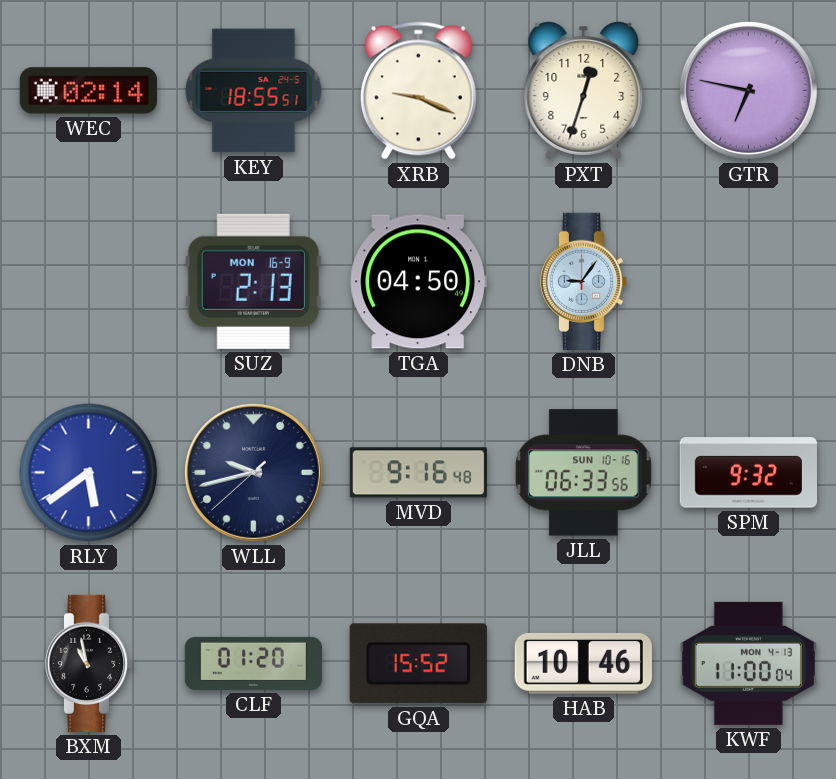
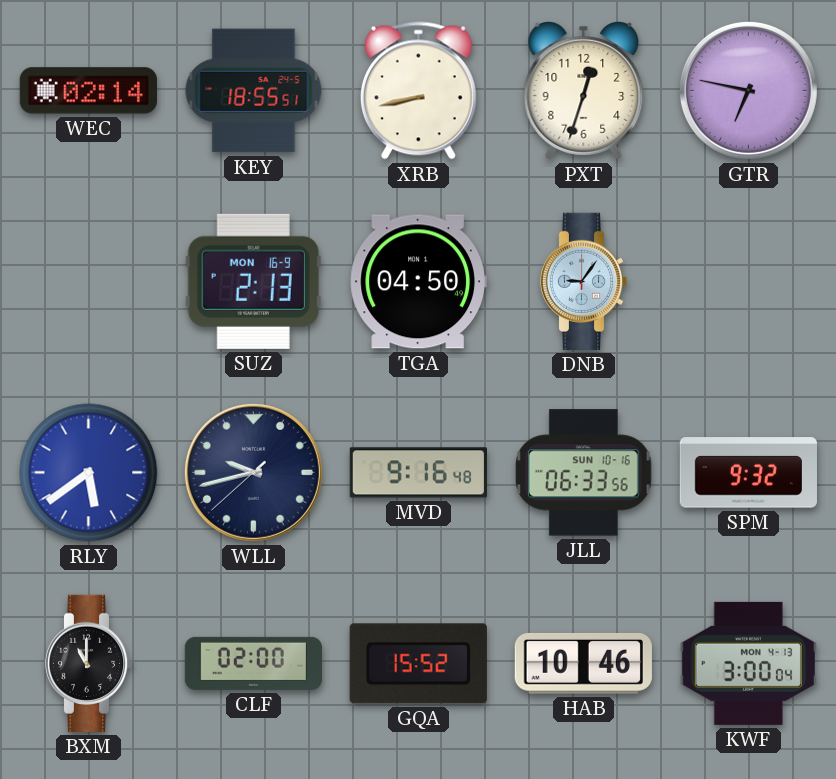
XRB: 9:19 -> 8:43
BXM: 10:58 -> 11:00
CLF: 01:20 -> 02:00
KWF: 11:00 -> 3:00
